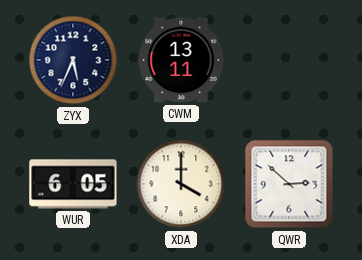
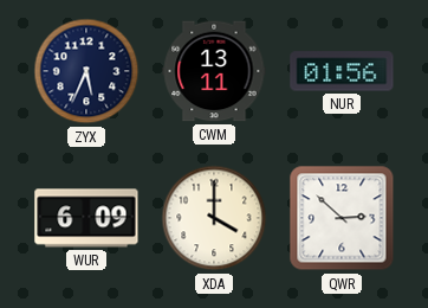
NUR: none -> 01:56
WUR: 6:05 -> 6:09
